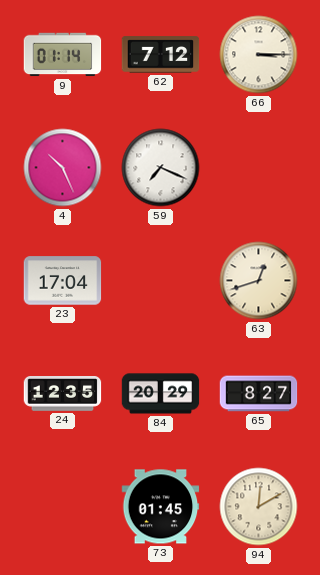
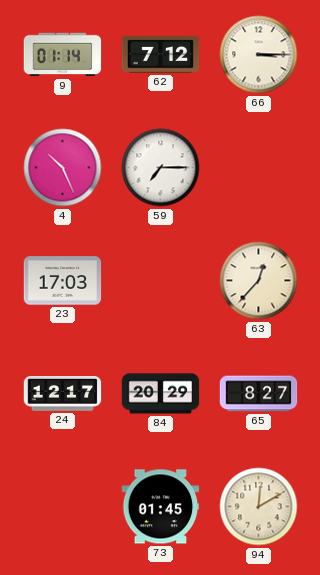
59: 7:19 -> 7:15
23: 17:04 -> 17:03
63: 12:42 -> 12:37
24: 12:35 -> 12:17
